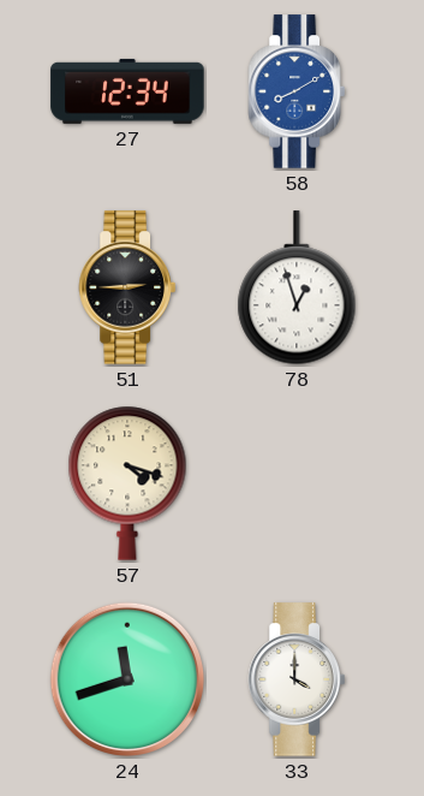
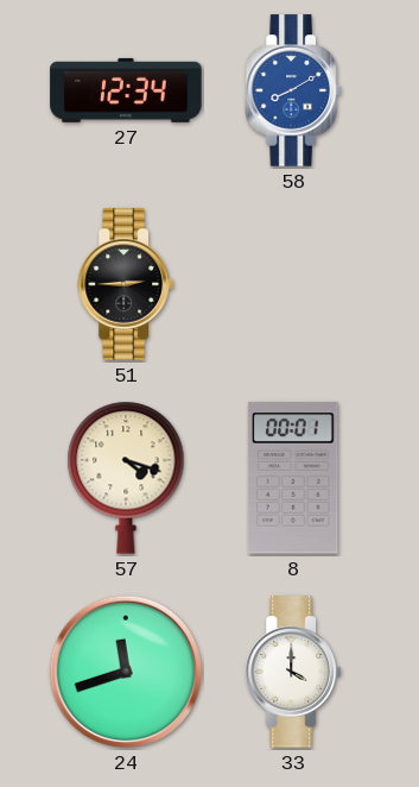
78: 12:57 -> none
8: none -> 00:01
